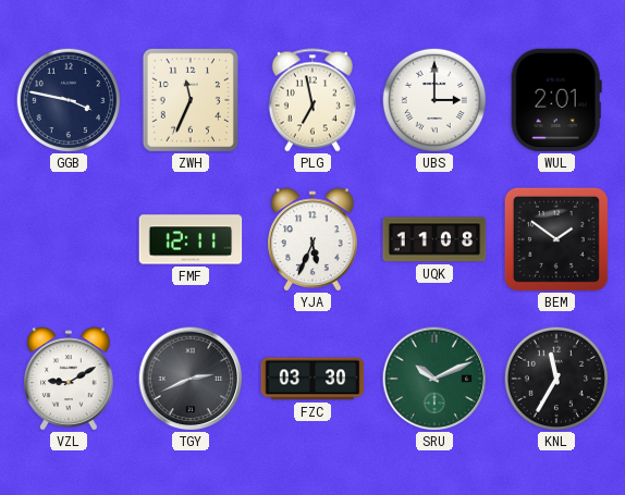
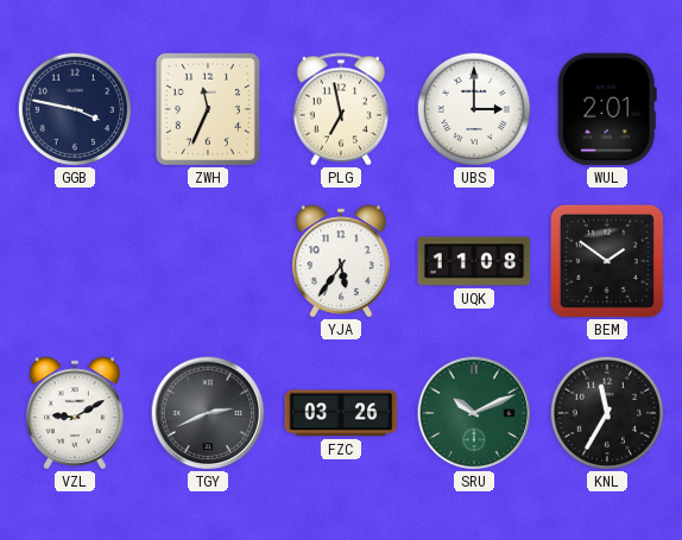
FMF: 12:11 -> none
YJA: 5:34 -> 5:36
FZC: 03:30 -> 03:26
